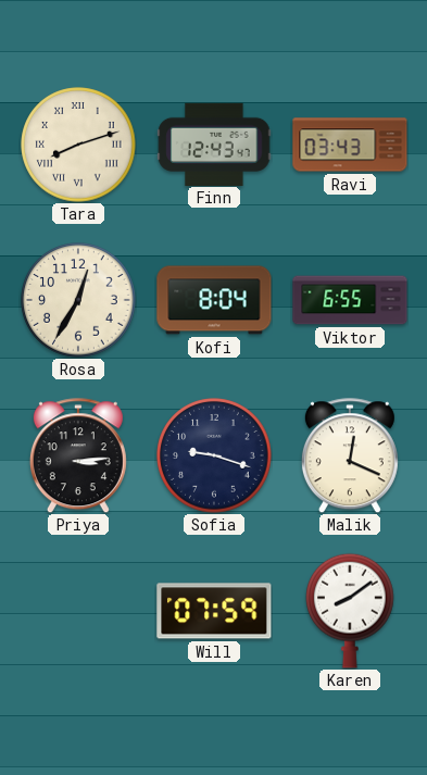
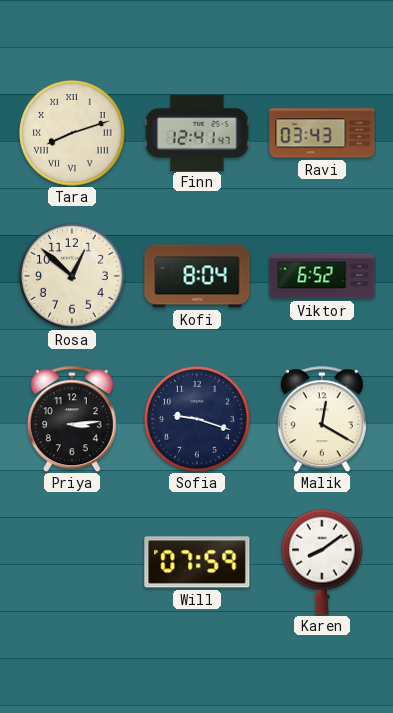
Finn: 12:43 -> 12:41
Rosa: 12:35 -> 12:52
Viktor: 6:55 -> 6:52
Malik: 12:19 -> 12:20
